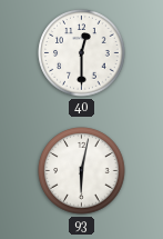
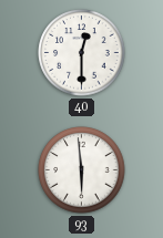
93: 6:02 -> 5:59
